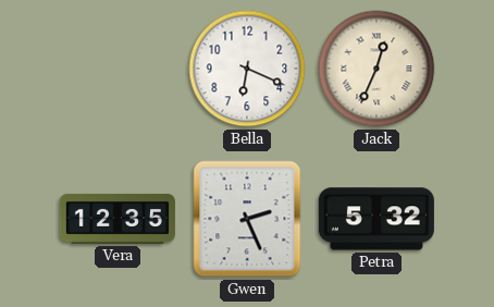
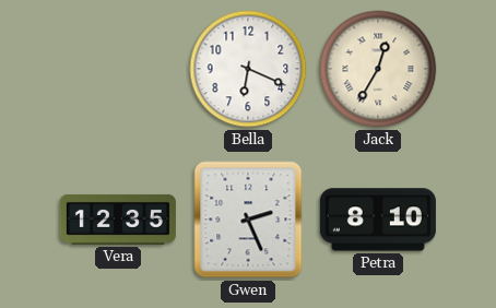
Jack: 12:34 -> 12:35
Petra: 5:32 -> 8:10
